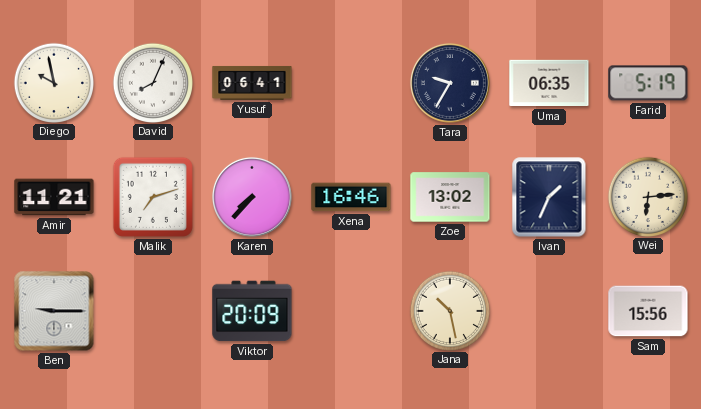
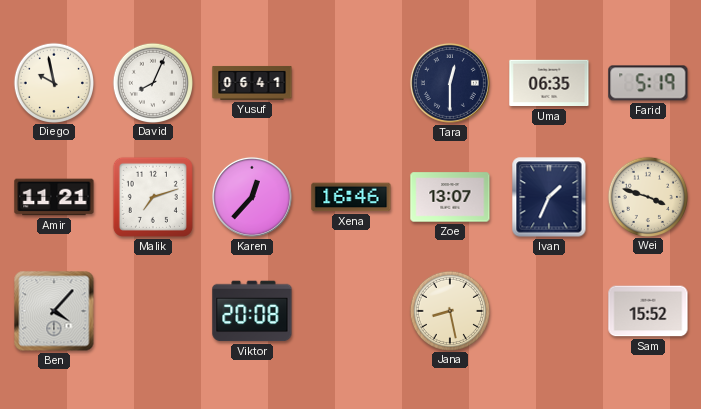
Tara: 9:35 -> 12:30
Karen: 7:37 -> 12:37
Zoe: 13:02 -> 13:07
Wei: 6:14 -> 3:48
Ben: 9:15 -> 4:07
Viktor: 20:09 -> 20:08
Jana: 10:28 -> 8:28
Sam: 15:56 -> 15:52
